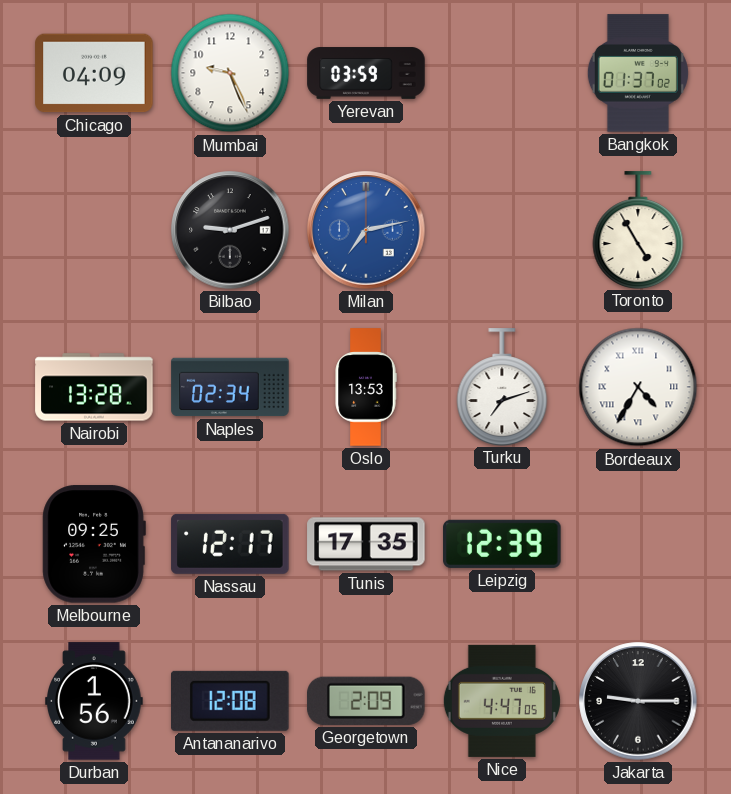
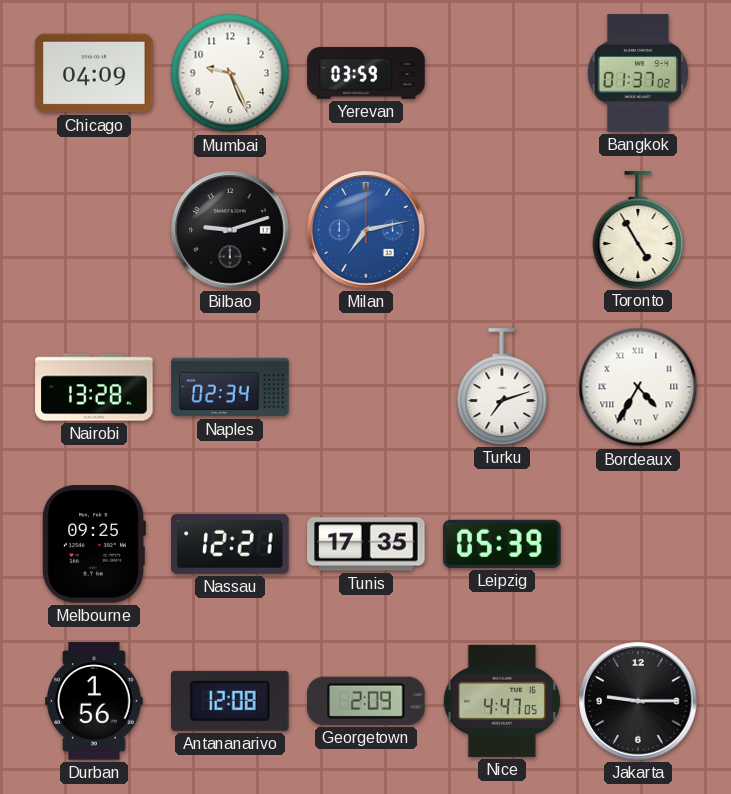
Oslo: 13:53 -> none
Nassau: 12:17 -> 12:21
Leipzig: 12:39 -> 05:39
